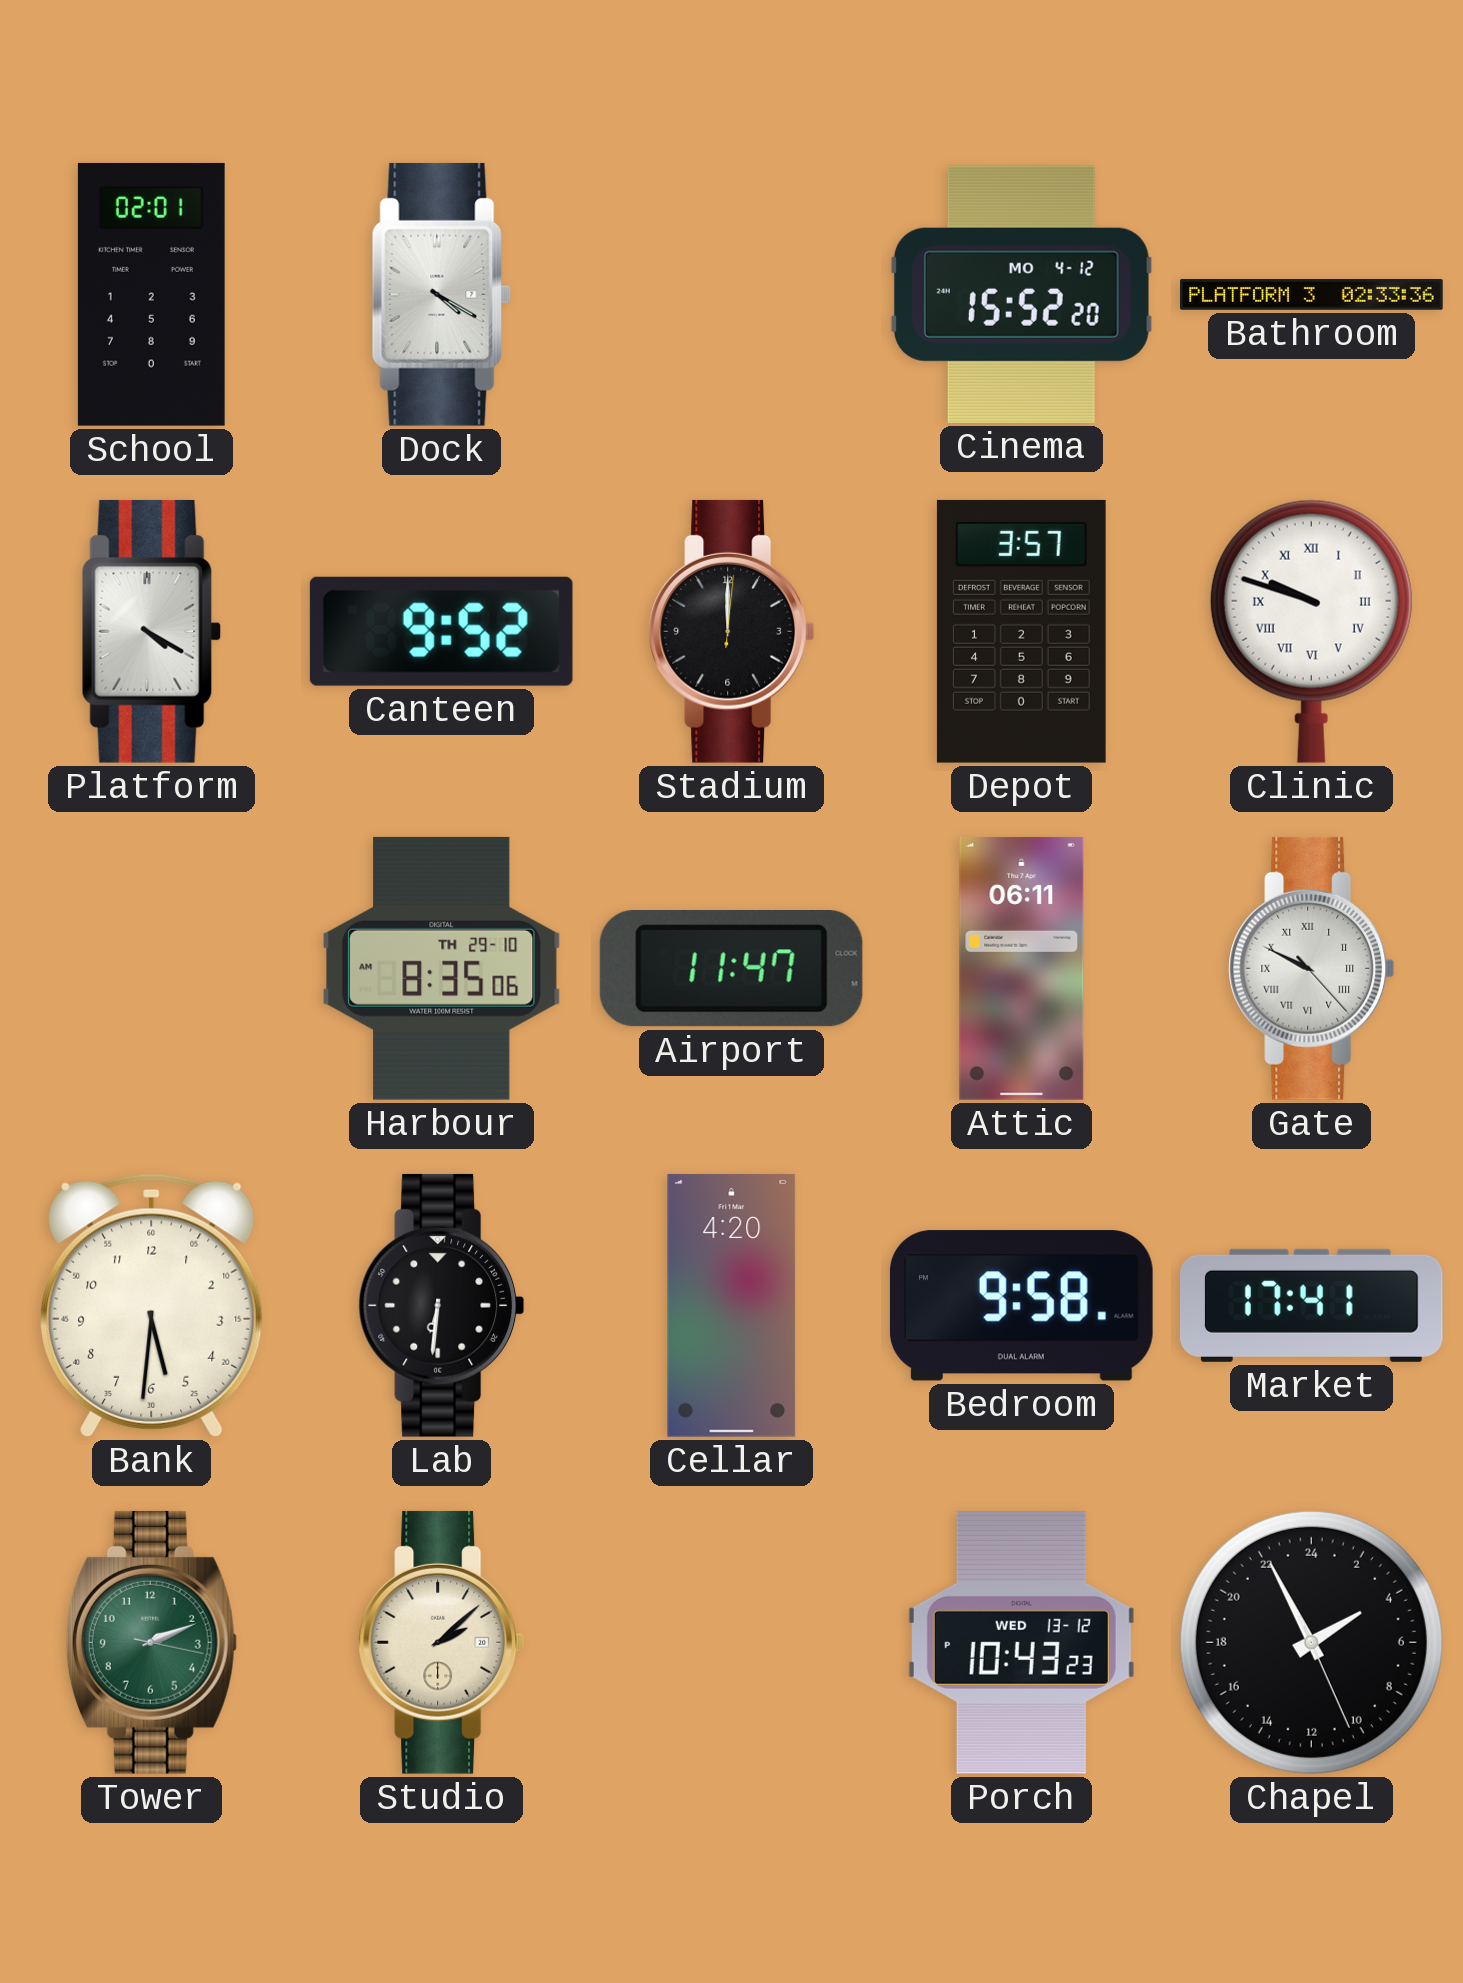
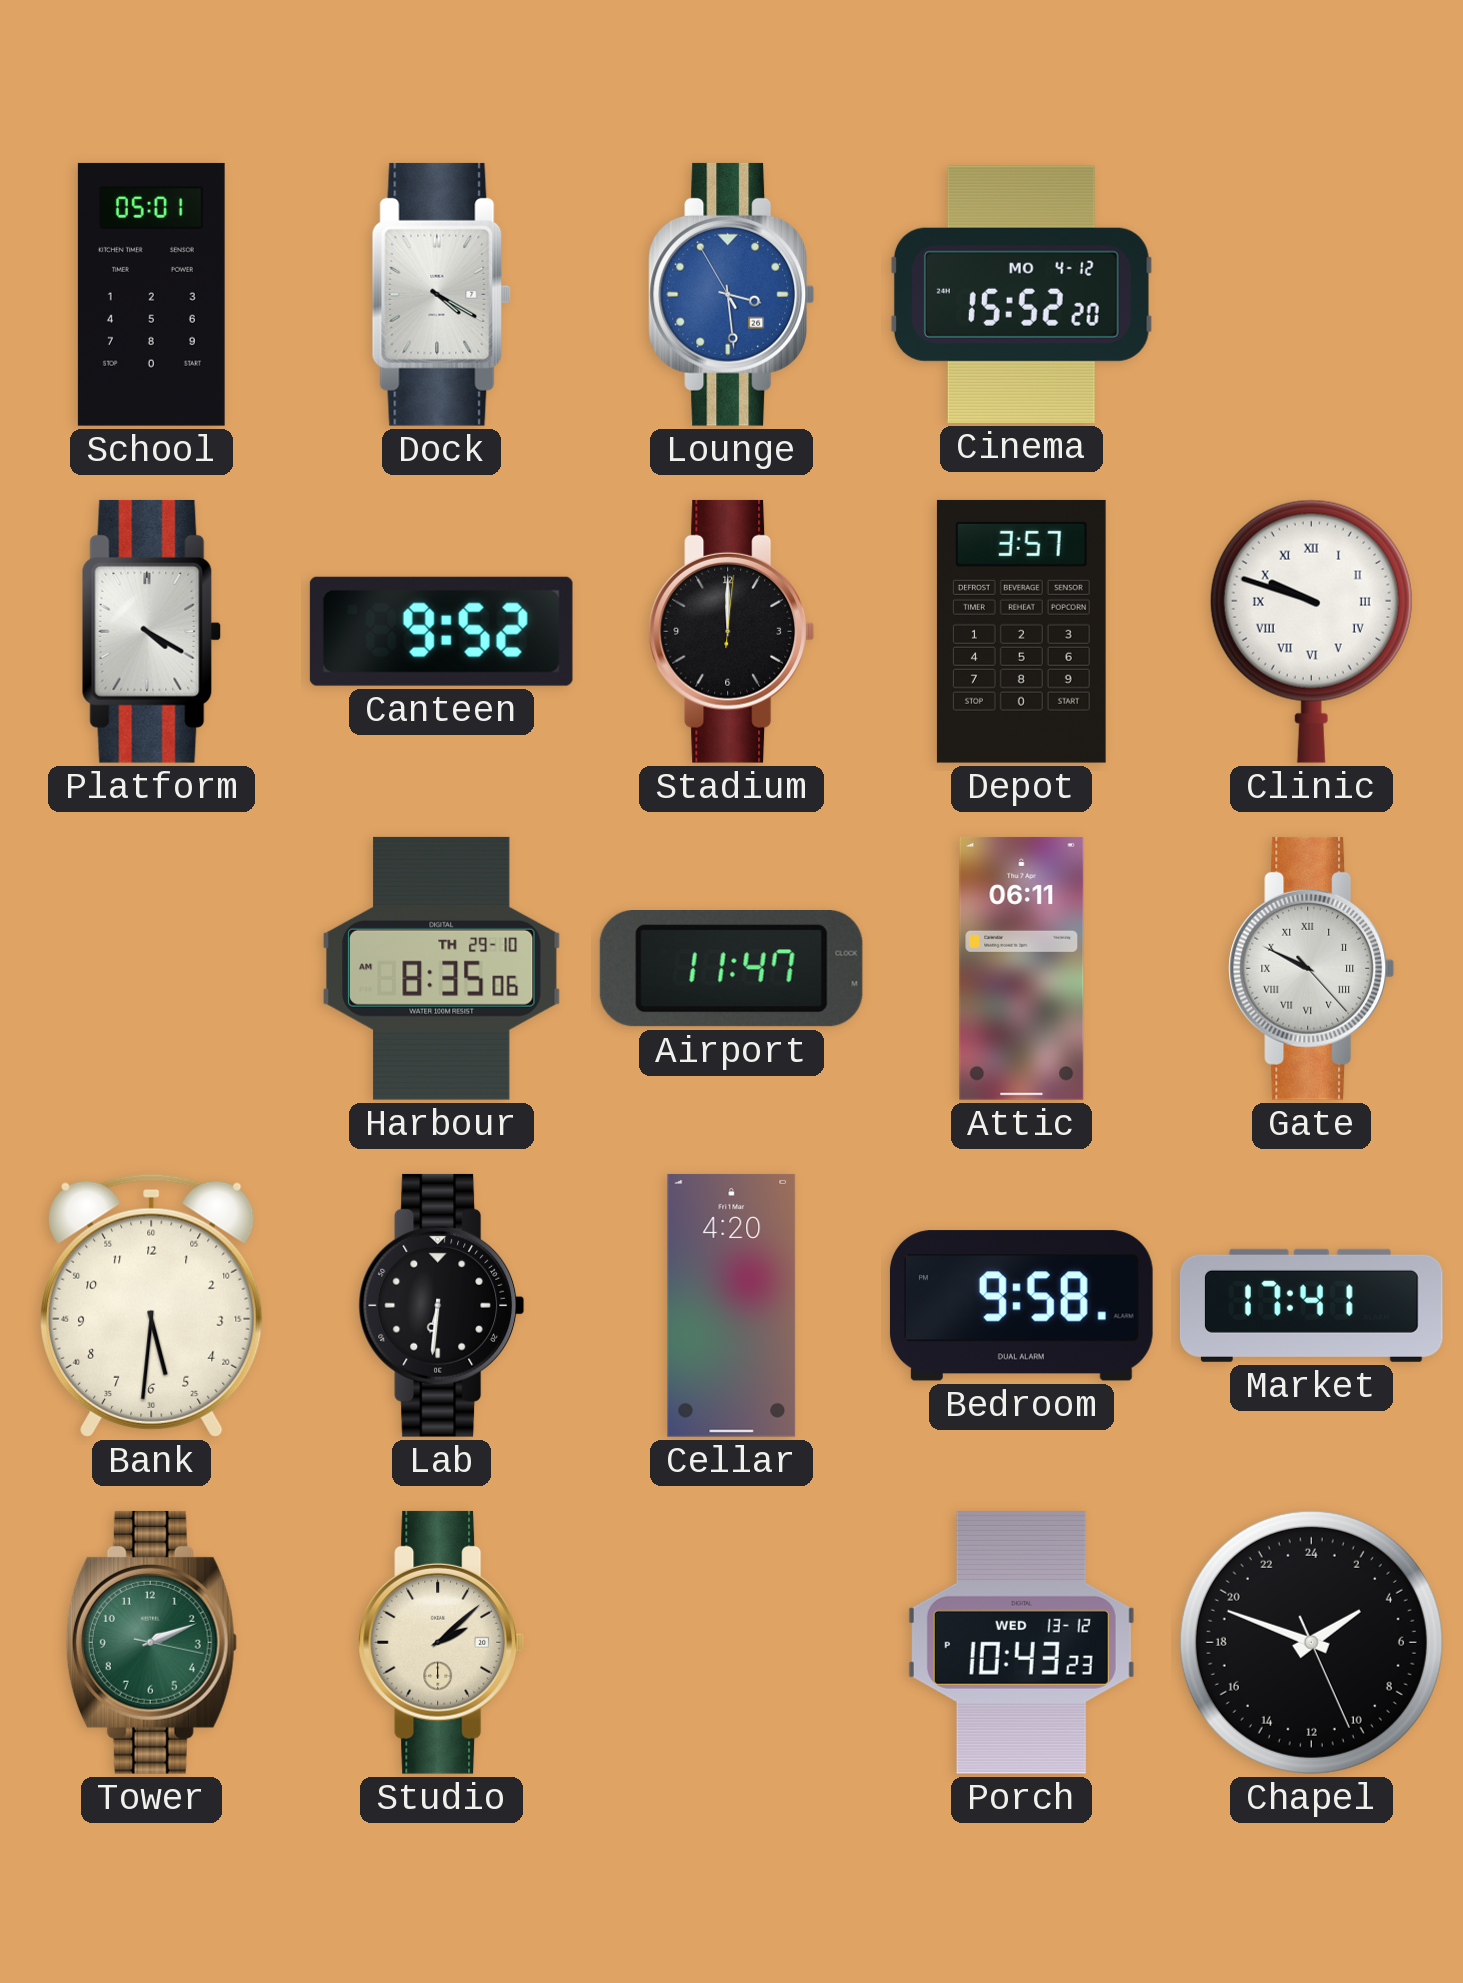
School: 02:01 -> 05:01
Lounge: none -> 3:28
Bathroom: 02:33 -> none
Chapel: 3:55 -> 3:48
